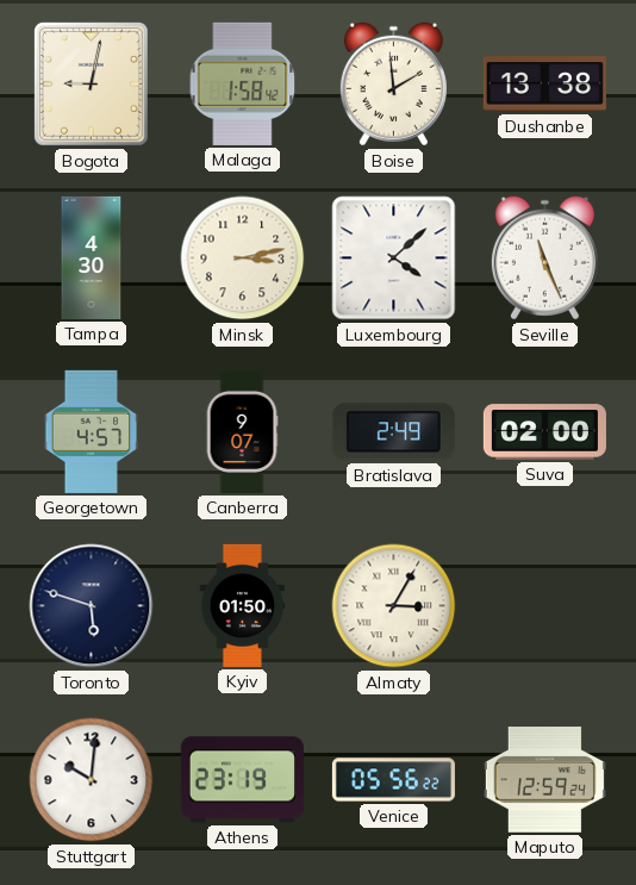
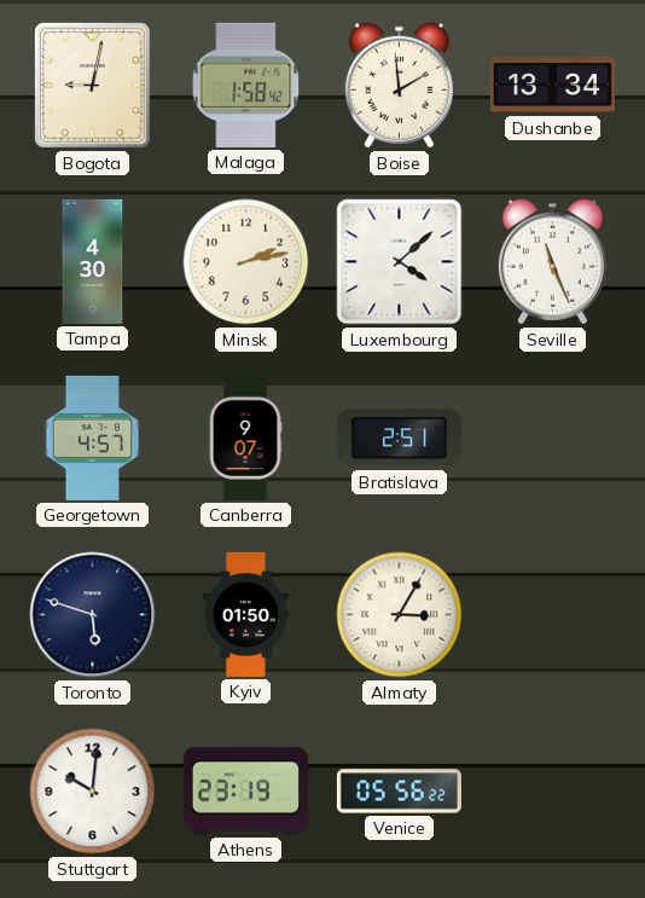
Dushanbe: 13:38 -> 13:34
Minsk: 3:13 -> 2:13
Bratislava: 2:49 -> 2:51
Suva: 02:00 -> none
Maputo: 12:59 -> none
